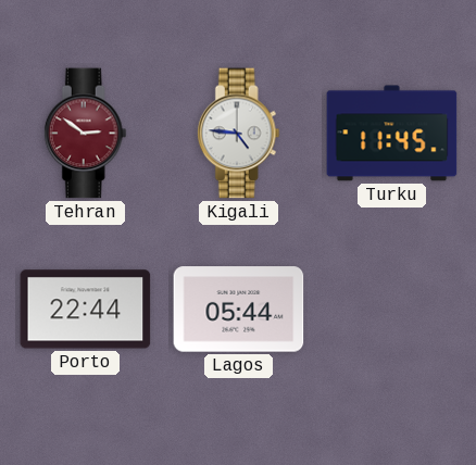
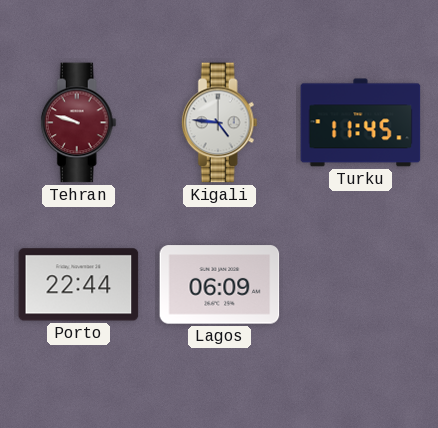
Tehran: 2:51 -> 9:48
Lagos: 05:44 -> 06:09
